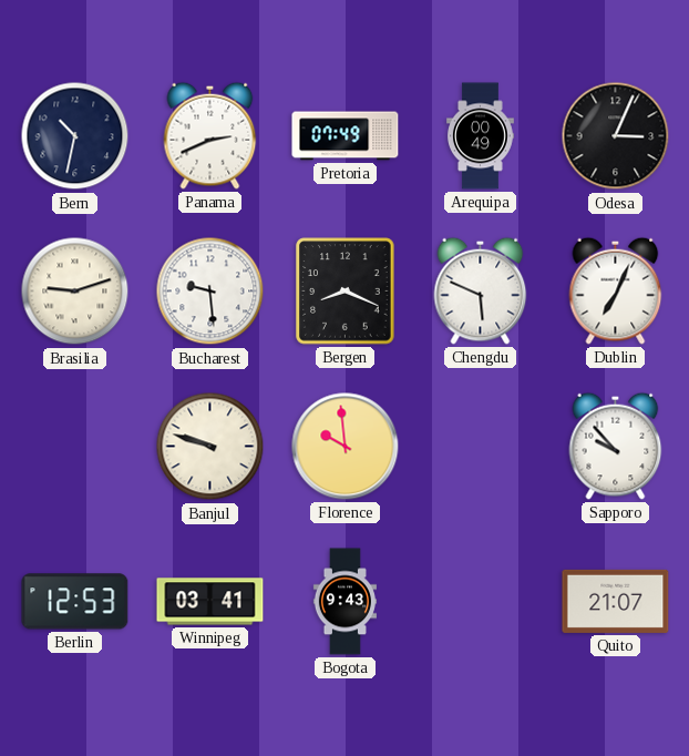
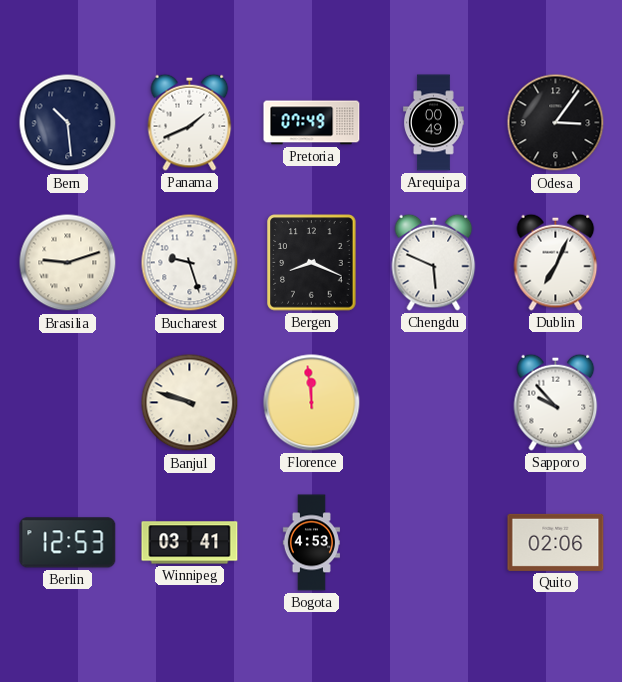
Bern: 10:32 -> 10:29
Panama: 2:41 -> 1:41
Odesa: 3:04 -> 3:06
Bucharest: 9:29 -> 9:27
Florence: 9:59 -> 11:59
Bogota: 9:43 -> 4:53
Quito: 21:07 -> 02:06
